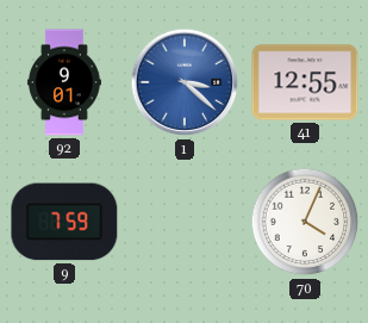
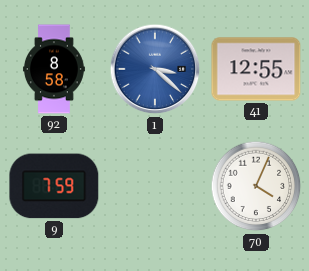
92: 9:01 -> 8:58
